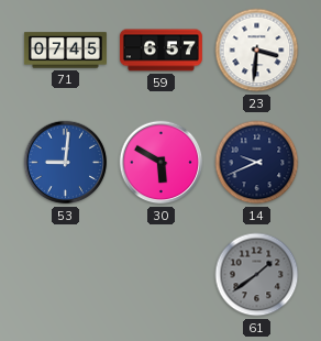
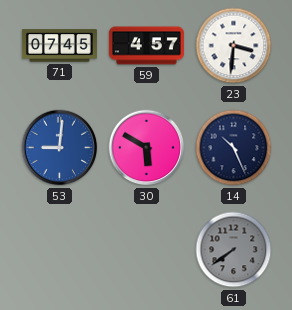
59: 6:57 -> 4:57
14: 9:41 -> 10:26
61: 1:39 -> 7:39
